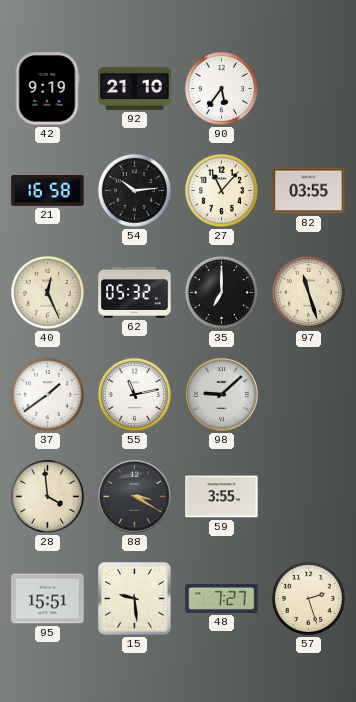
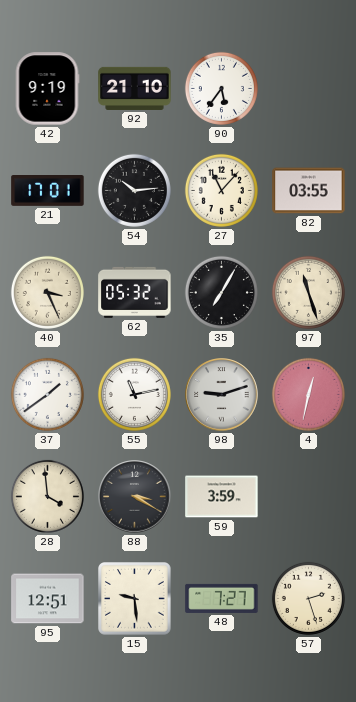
21: 16:58 -> 17:01
40: 12:26 -> 3:26
35: 7:00 -> 7:05
98: 9:08 -> 9:12
4: none -> 12:32
59: 3:55 -> 3:59
95: 15:51 -> 12:51
